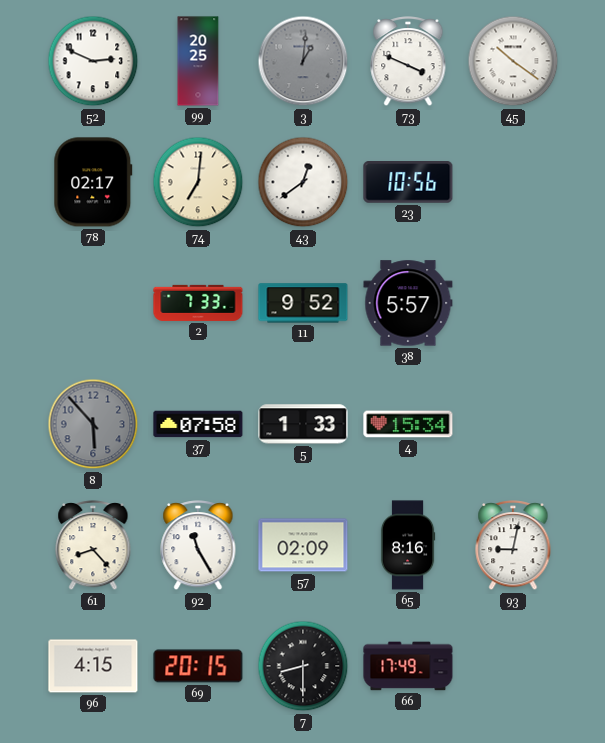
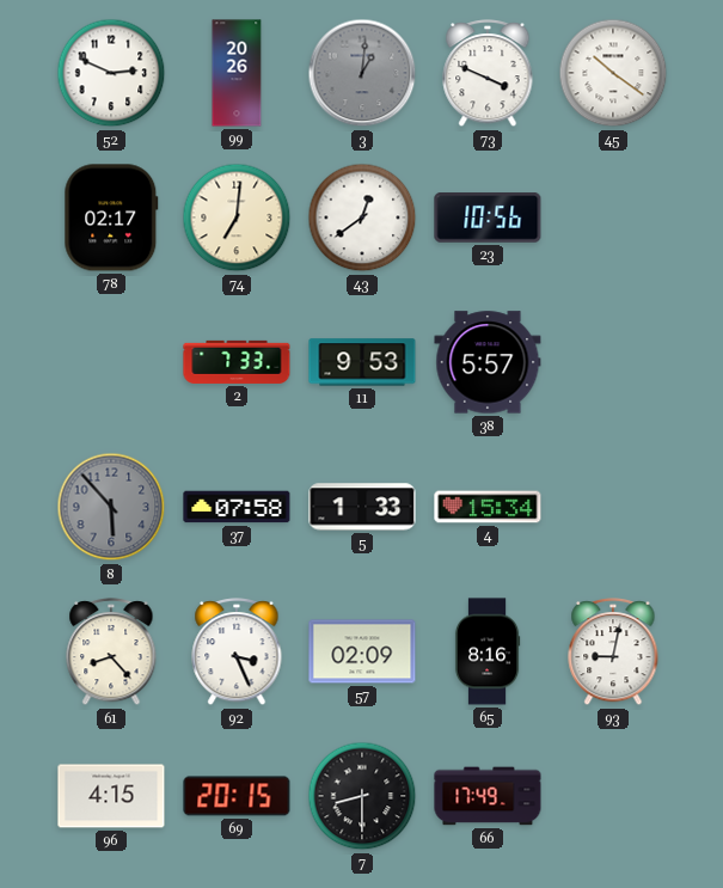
99: 20:25 -> 20:26
11: 9:52 -> 9:53
92: 11:25 -> 3:26
